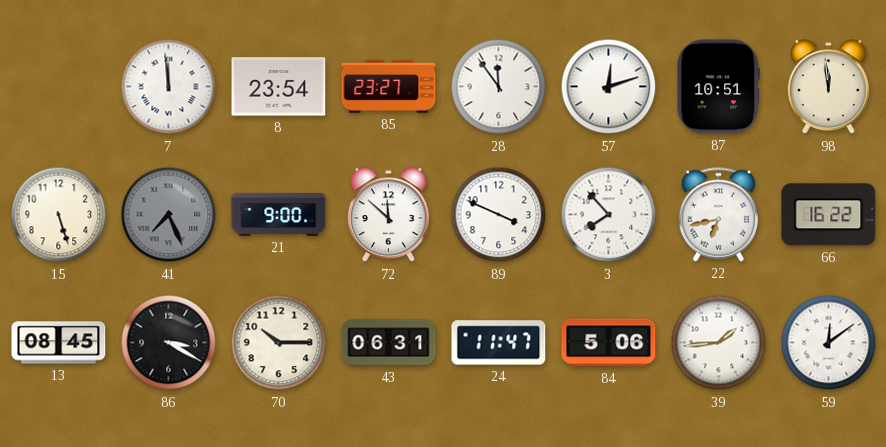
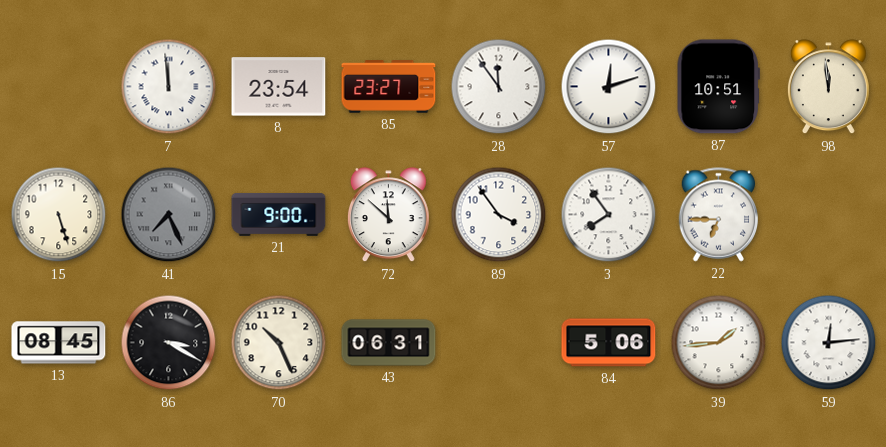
89: 3:49 -> 3:54
3: 7:53 -> 7:54
22: 6:43 -> 6:45
66: 16:22 -> none
70: 10:15 -> 10:26
24: 11:47 -> none
59: 12:09 -> 12:14
